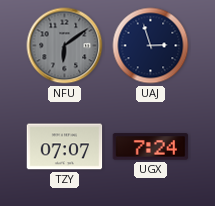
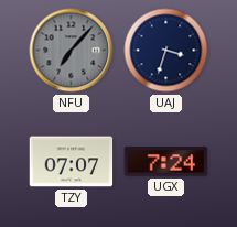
NFU: 6:09 -> 7:07
UAJ: 2:57 -> 3:33
